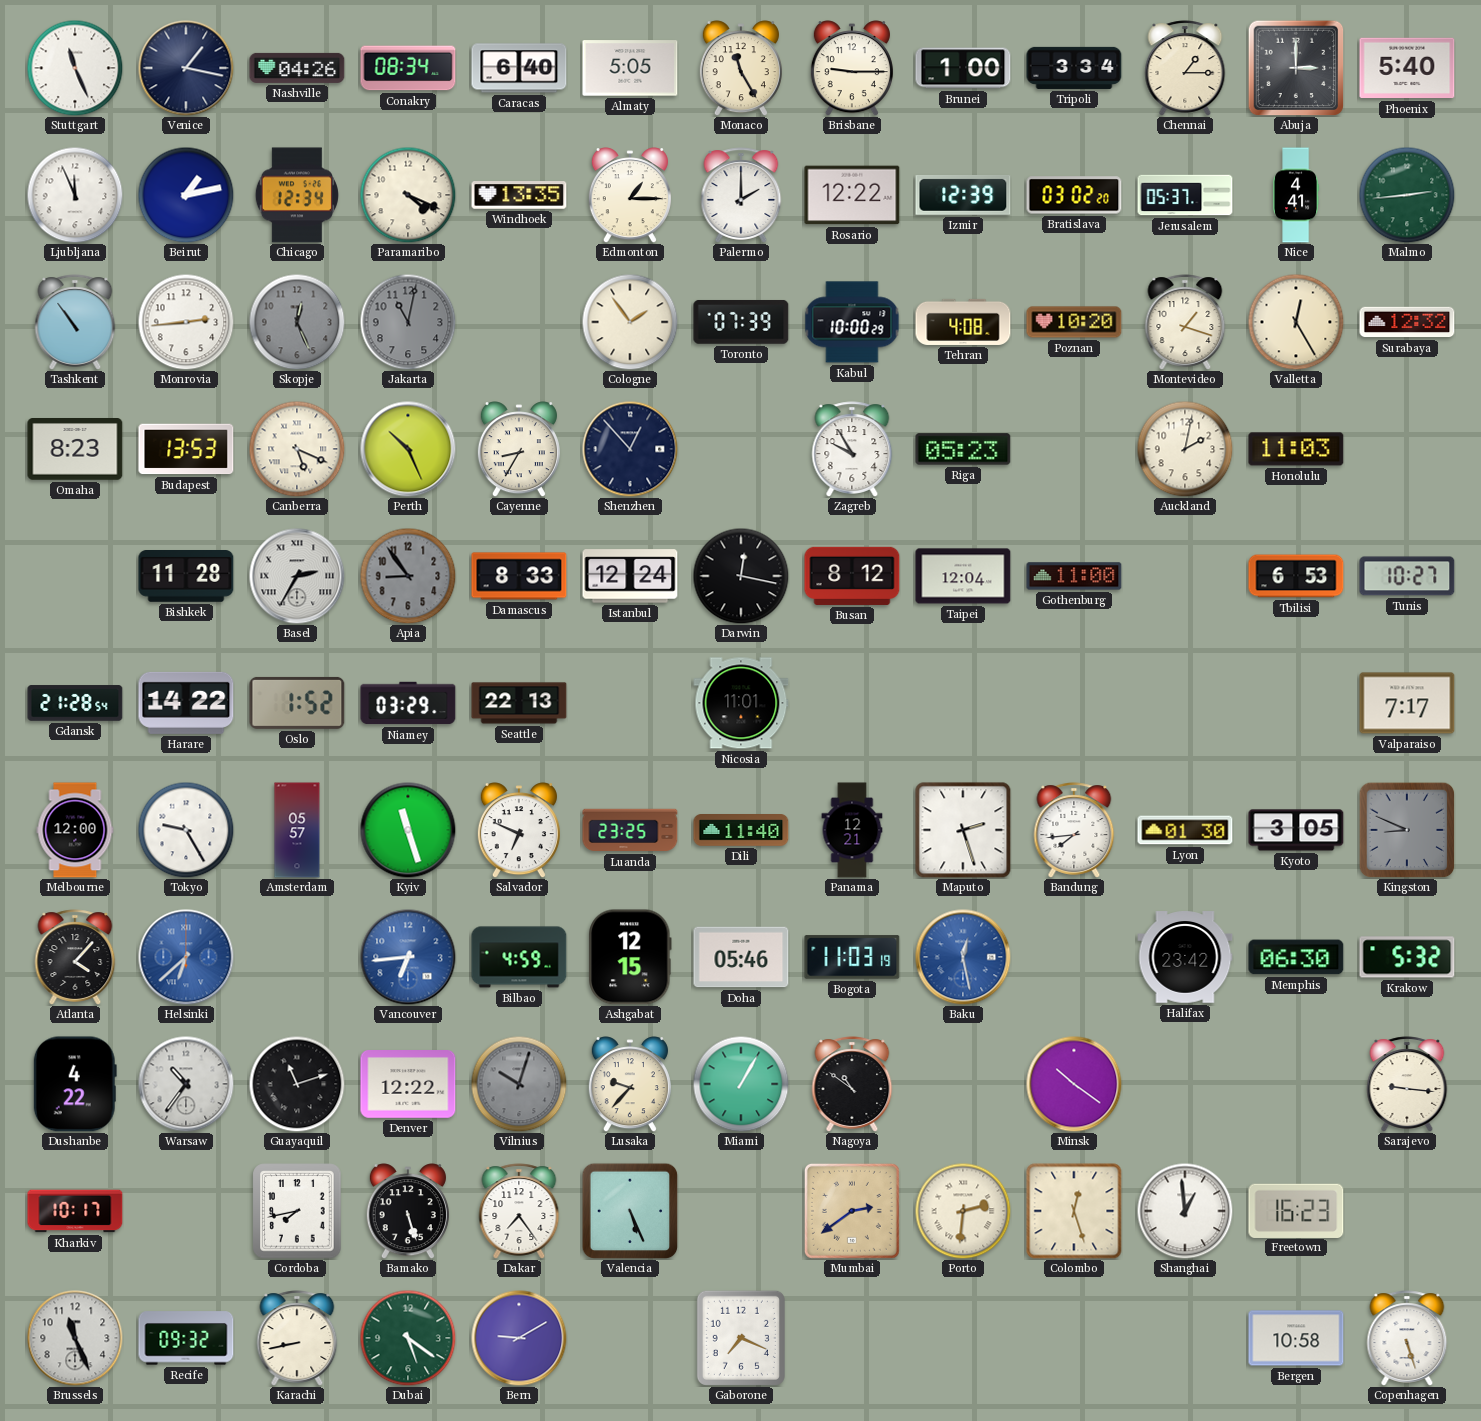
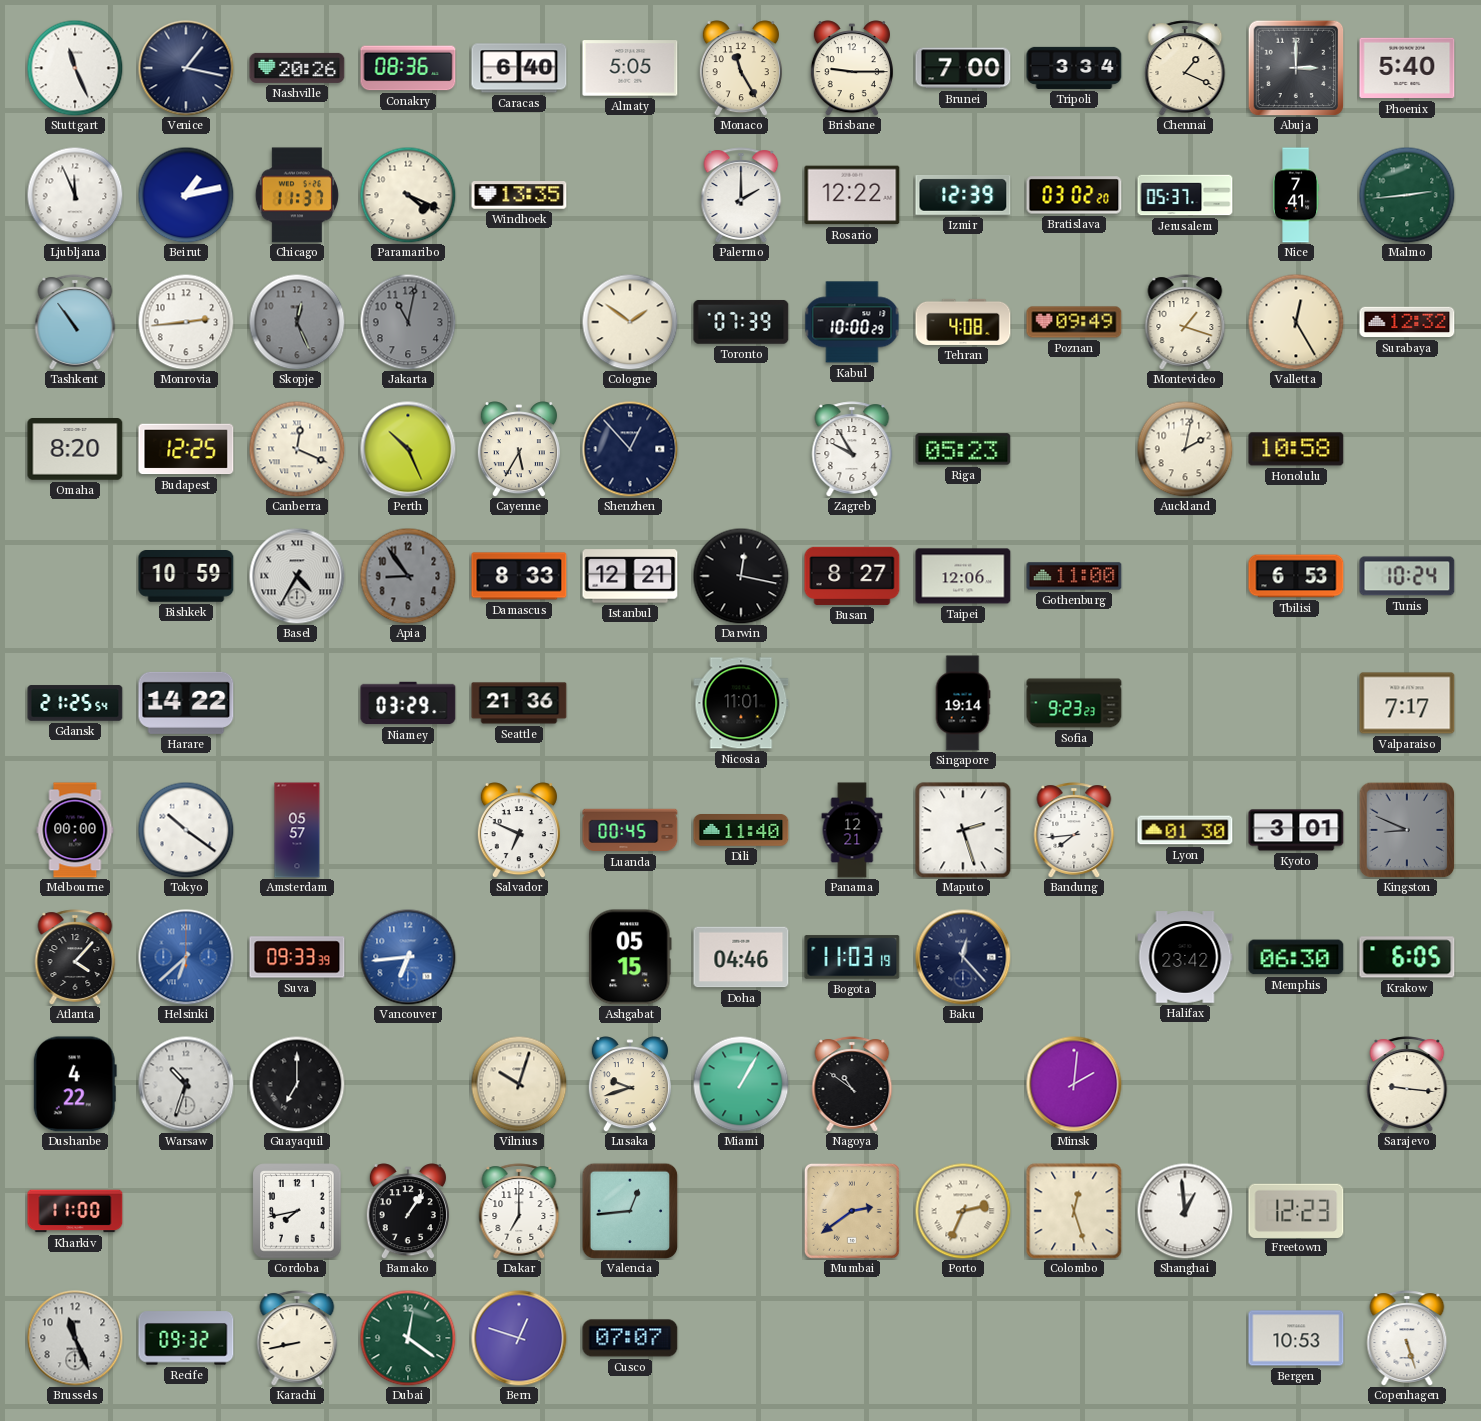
Nashville: 04:26 -> 20:26
Conakry: 08:34 -> 08:36
Brunei: 1:00 -> 7:00
Chennai: 1:15 -> 1:19
Chicago: 12:34 -> 11:37
Edmonton: 1:15 -> none
Nice: 4:41 -> 7:41
Cologne: 1:54 -> 1:51
Poznan: 10:20 -> 09:49
Omaha: 8:23 -> 8:20
Budapest: 13:53 -> 12:25
Canberra: 5:19 -> 12:19
Cayenne: 8:35 -> 5:35
Honolulu: 11:03 -> 10:58
Bishkek: 11:28 -> 10:59
Basel: 2:35 -> 4:35
Istanbul: 12:24 -> 12:21
Busan: 8:12 -> 8:27
Taipei: 12:04 -> 12:06
Tunis: 10:27 -> 10:24
Gdansk: 21:28 -> 21:25
Oslo: 1:52 -> none
Seattle: 22:13 -> 21:36
Singapore: none -> 19:14
Sofia: none -> 9:23
Melbourne: 12:00 -> 00:00
Tokyo: 9:25 -> 10:21
Kyiv: 11:27 -> none
Luanda: 23:25 -> 00:45
Kyoto: 3:05 -> 3:01
Suva: none -> 09:33
Bilbao: 4:59 -> none
Ashgabat: 12:15 -> 05:15
Doha: 05:46 -> 04:46
Baku: 12:28 -> 12:23
Baku dial: blue -> navy
Krakow: 5:32 -> 6:05
Warsaw: 10:36 -> 10:33
Guayaquil: 11:12 -> 7:00
Denver: 12:22 -> none
Vilnius dial: grey -> cream
Lusaka: 9:37 -> 9:42
Minsk: 10:21 -> 2:01
Kharkiv: 10:17 -> 11:00
Bamako: 5:27 -> 1:06
Dakar: 7:24 -> 7:00
Valencia: 5:26 -> 12:44
Porto: 2:31 -> 2:34
Freetown: 16:23 -> 12:23
Dubai: 5:21 -> 12:21
Bern: 9:10 -> 12:48
Cusco: none -> 07:07
Gaborone: 7:19 -> none
Bergen: 10:58 -> 10:53
